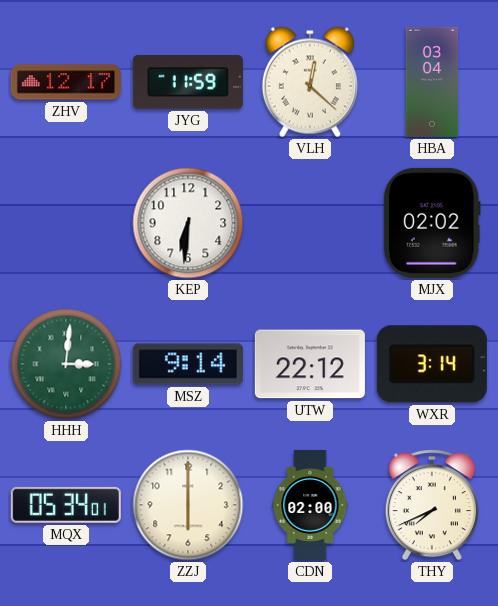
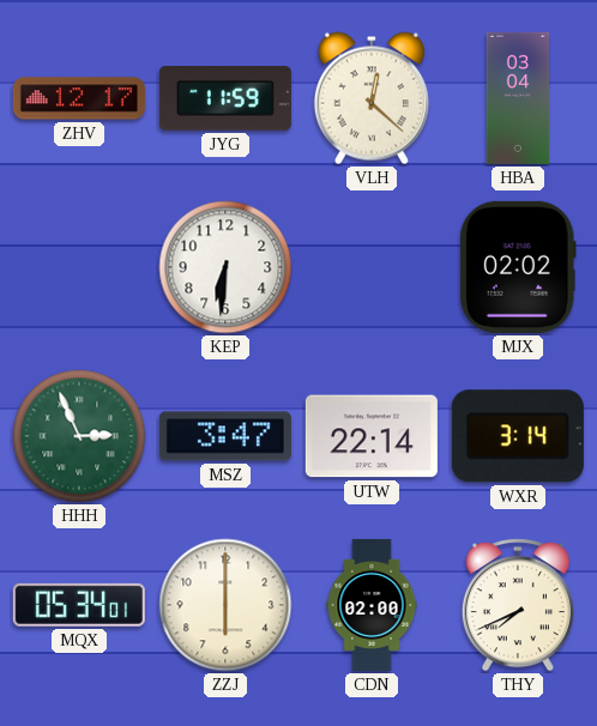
HHH: 3:01 -> 2:56
MSZ: 9:14 -> 3:47
UTW: 22:12 -> 22:14
